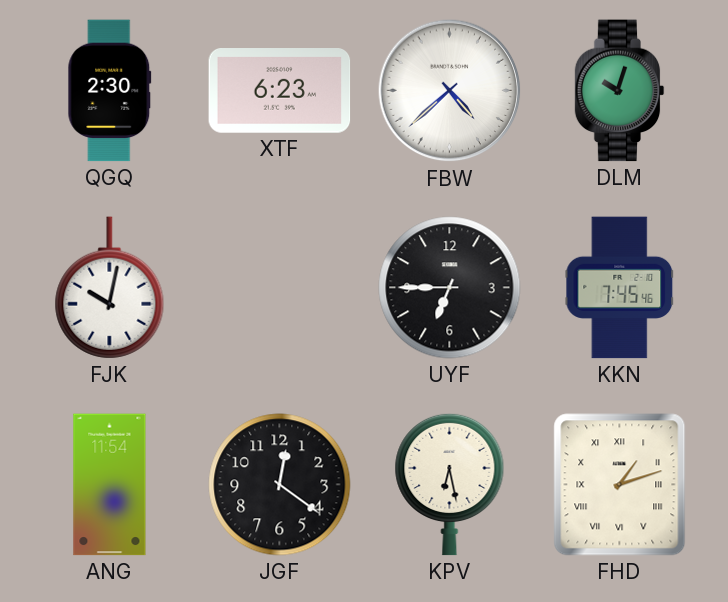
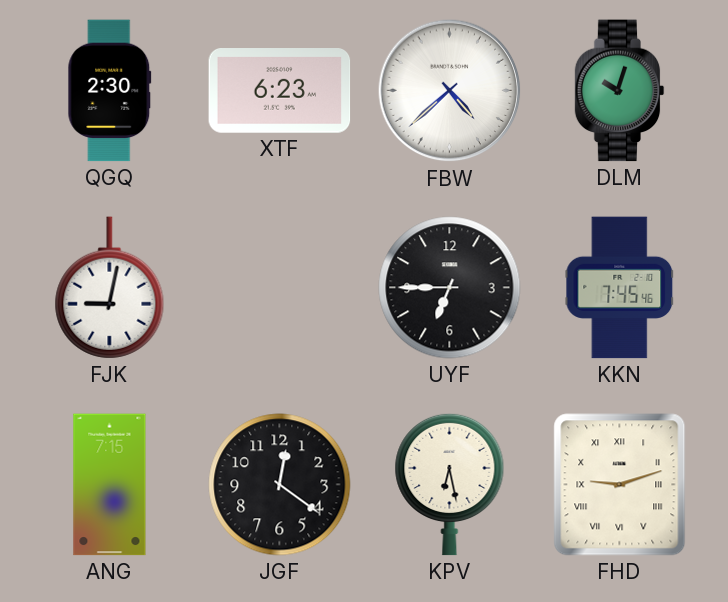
FJK: 10:02 -> 9:02
ANG: 11:54 -> 7:15
FHD: 1:12 -> 9:12
